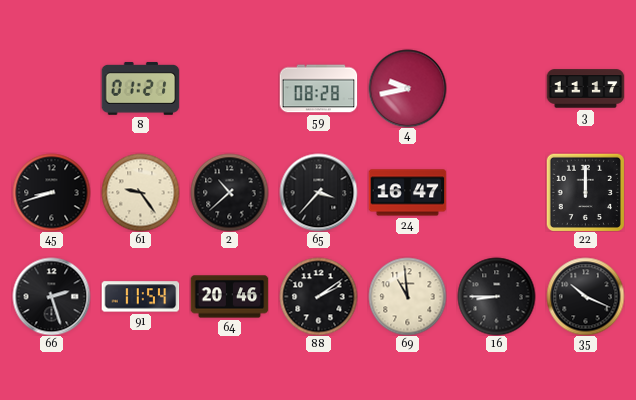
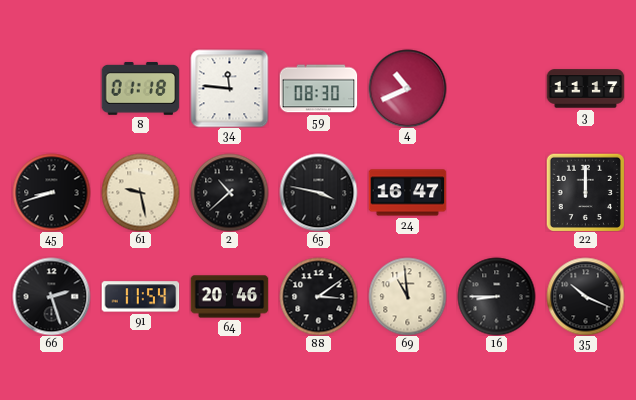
8: 01:21 -> 01:18
34: none -> 11:46
59: 08:28 -> 08:30
4: 9:43 -> 10:41
61: 9:24 -> 9:28
65: 3:37 -> 3:47
88: 2:09 -> 3:09
